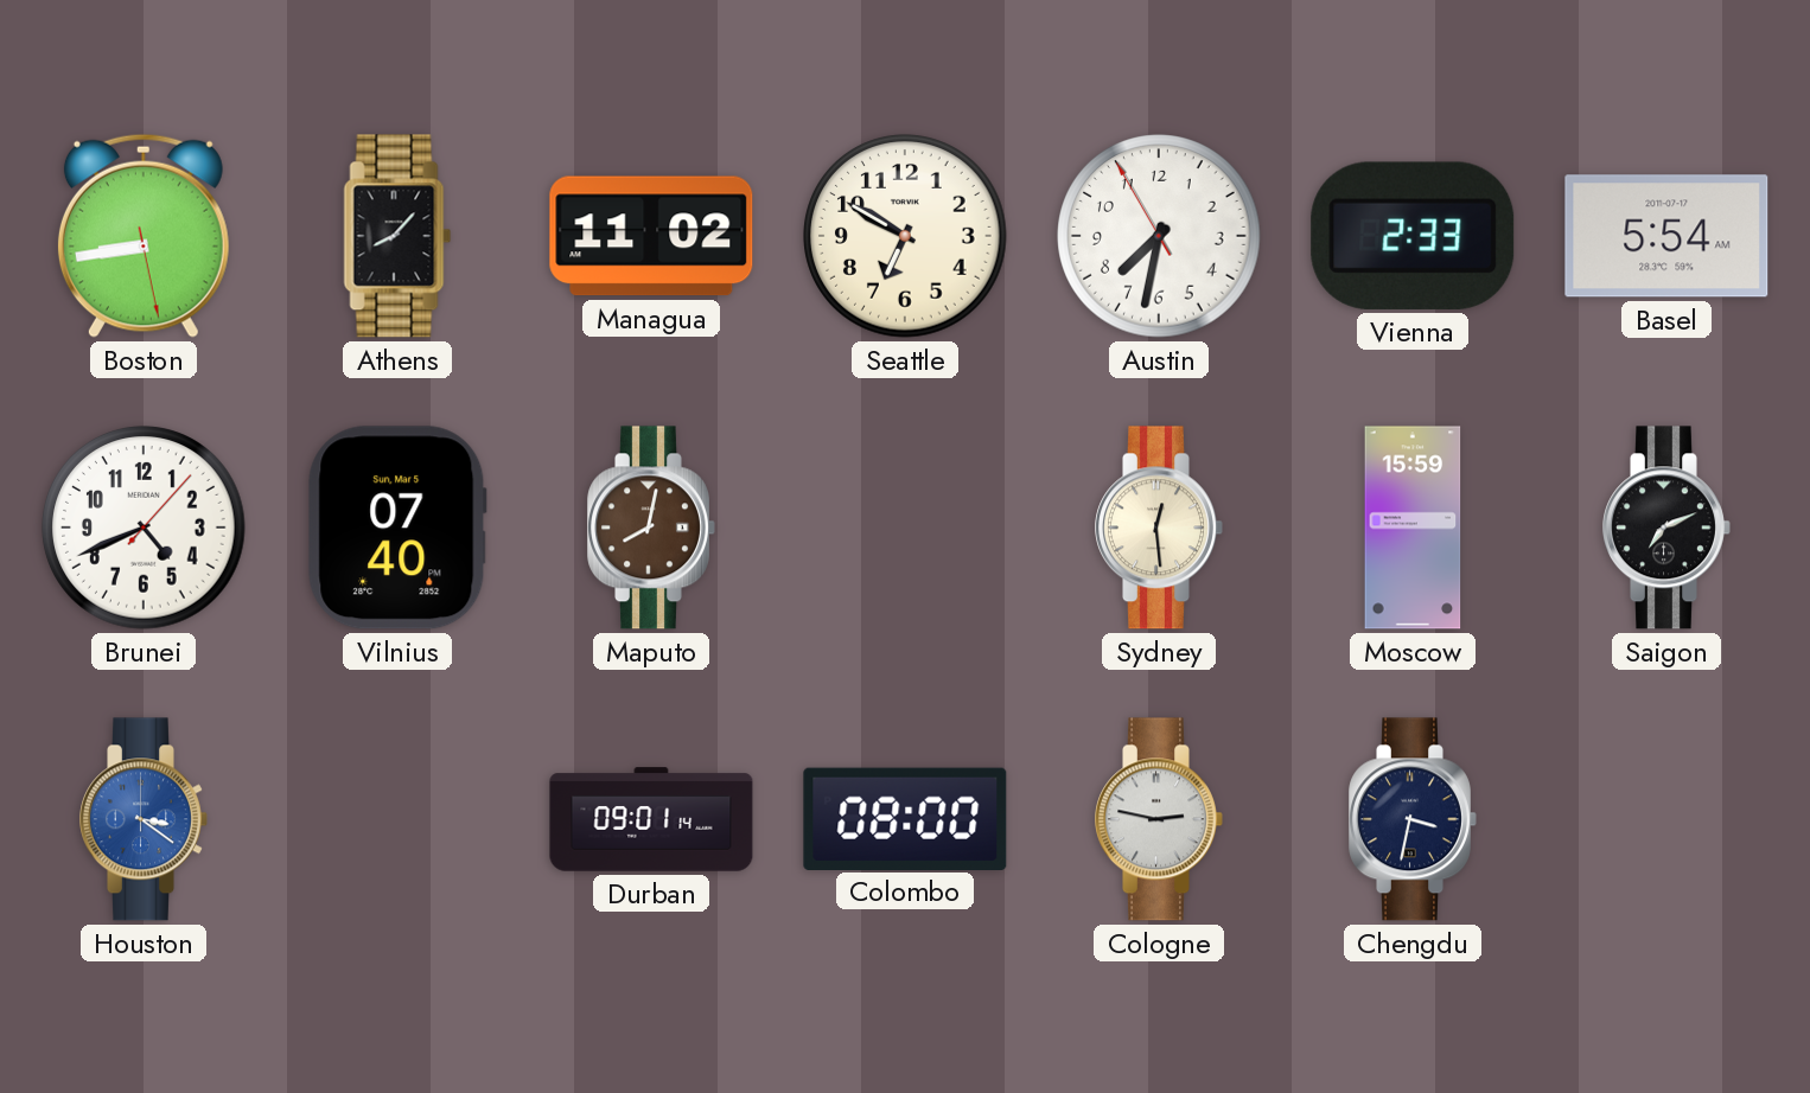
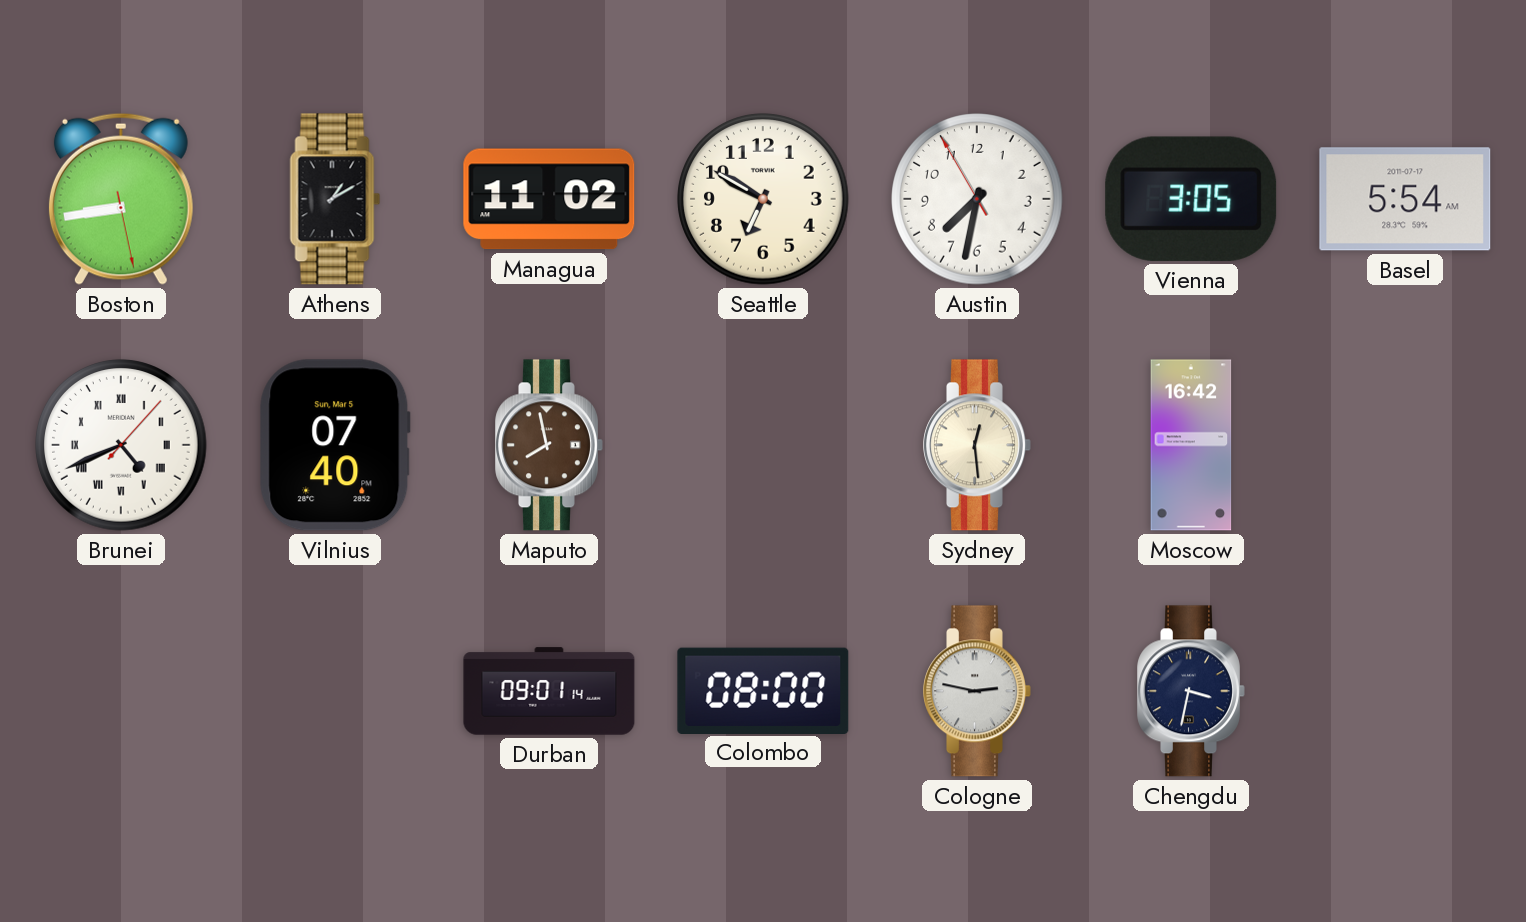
Athens: 8:07 -> 1:10
Vienna: 2:33 -> 3:05
Brunei numerals: Arabic -> Roman
Maputo: 8:02 -> 7:58
Moscow: 15:59 -> 16:42
Saigon: 7:11 -> none
Houston: 3:21 -> none
